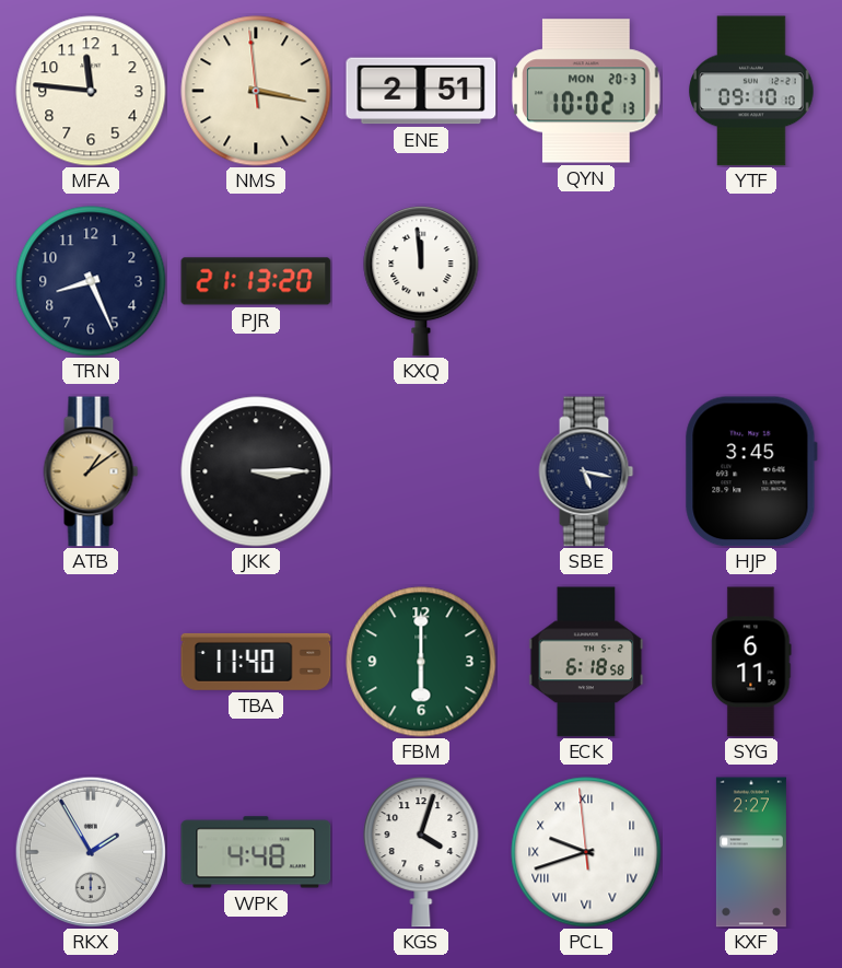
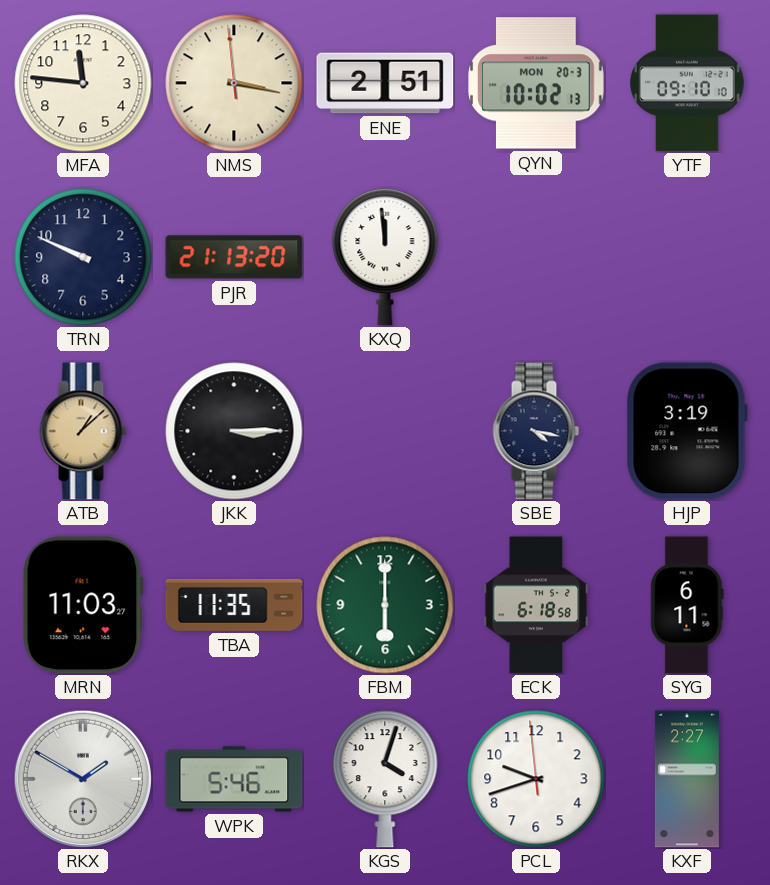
TRN: 8:26 -> 9:49
ATB: 1:09 -> 1:08
SBE: 5:17 -> 4:17
HJP: 3:45 -> 3:19
MRN: none -> 11:03
TBA: 11:40 -> 11:35
RKX: 1:55 -> 1:50
WPK: 4:48 -> 5:46
PCL numerals: Roman -> Arabic
